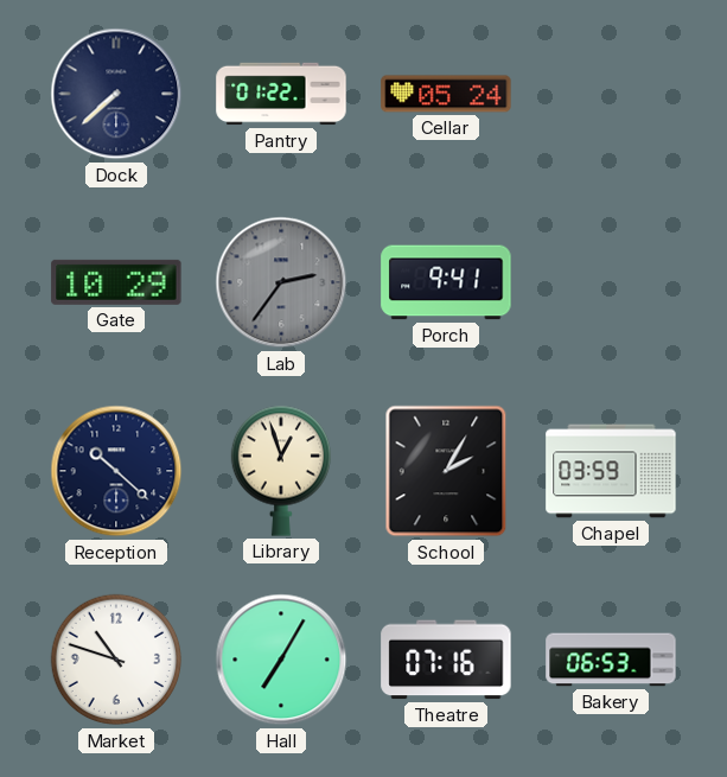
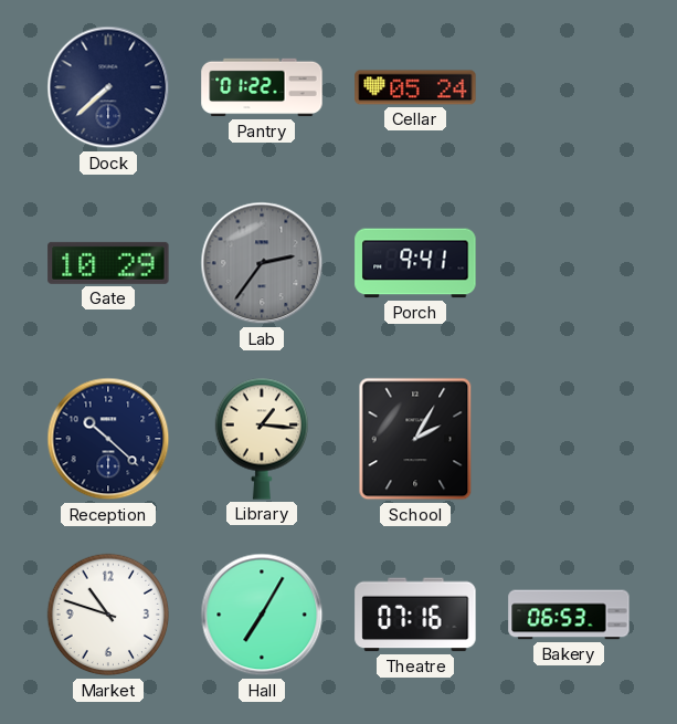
Library: 12:57 -> 1:16
Chapel: 03:59 -> none
